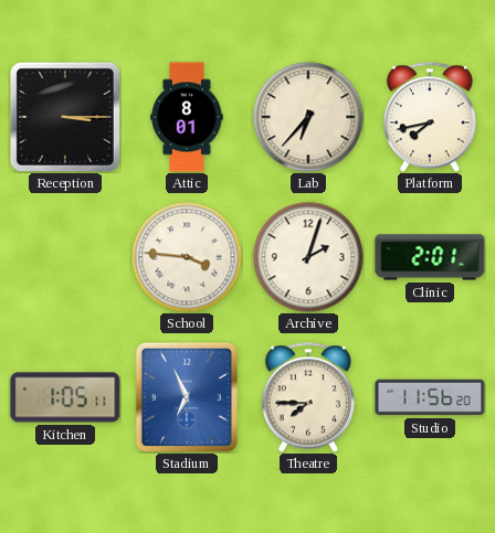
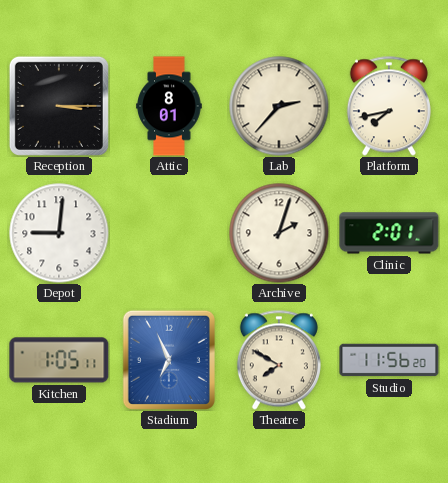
Lab: 6:37 -> 2:37
Depot: none -> 9:01
School: 3:46 -> none
Theatre: 7:45 -> 7:50
